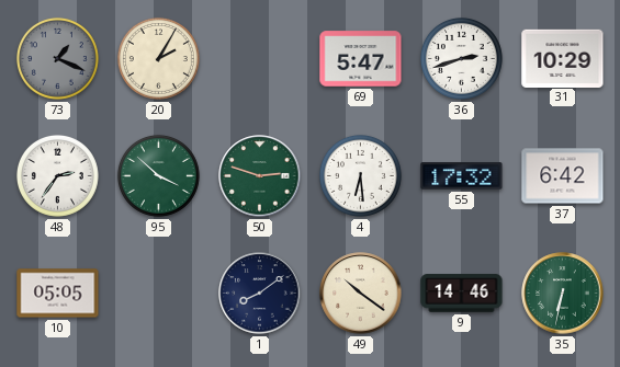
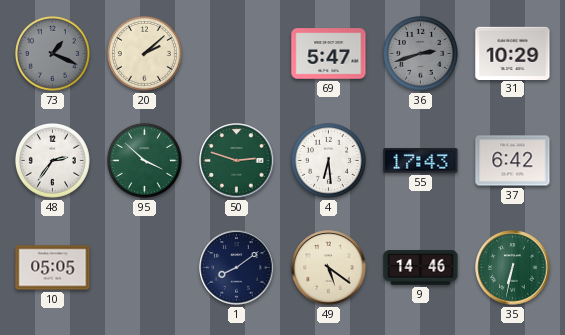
20: 2:05 -> 2:08
36 dial: white -> grey
55: 17:32 -> 17:43
49: 10:21 -> 5:21
